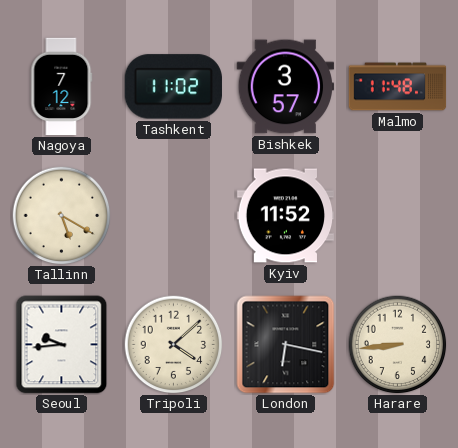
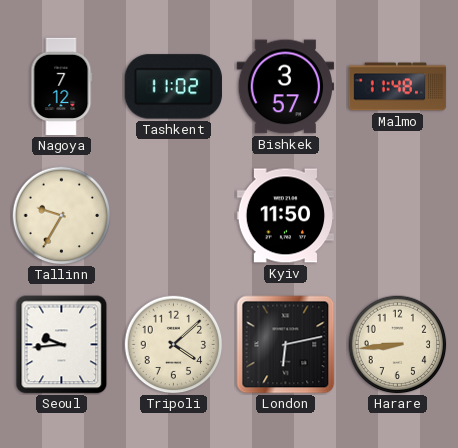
Tallinn: 5:20 -> 9:35
Kyiv: 11:52 -> 11:50
London: 6:17 -> 6:13
